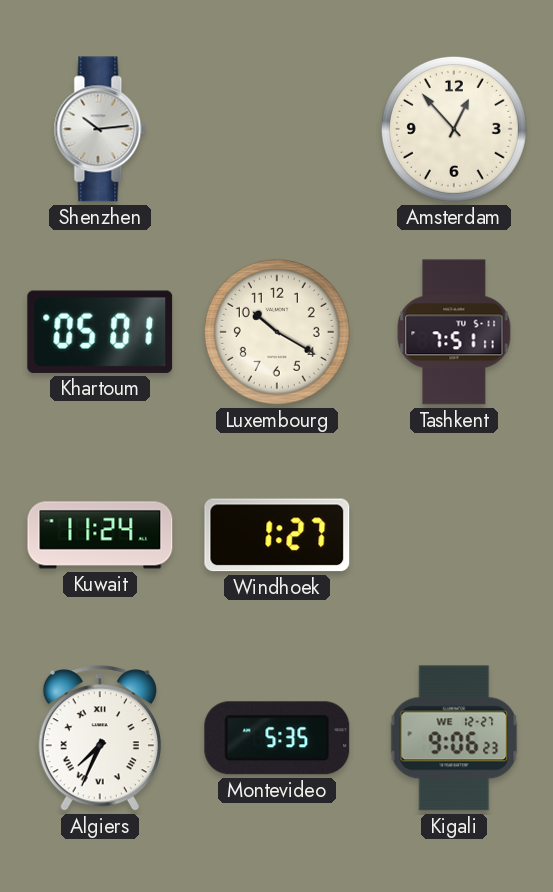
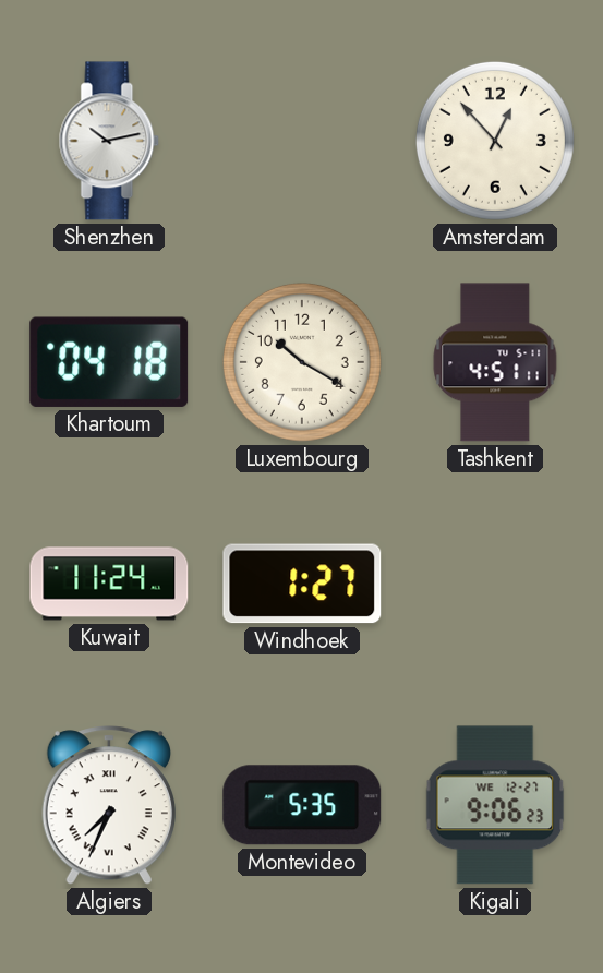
Shenzhen: 10:14 -> 10:13
Khartoum: 05:01 -> 04:18
Tashkent: 7:51 -> 4:51
